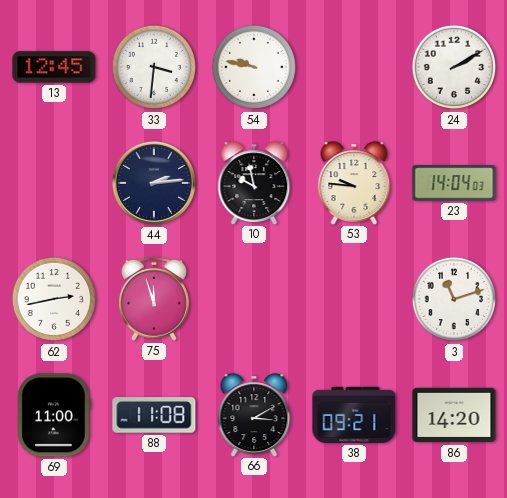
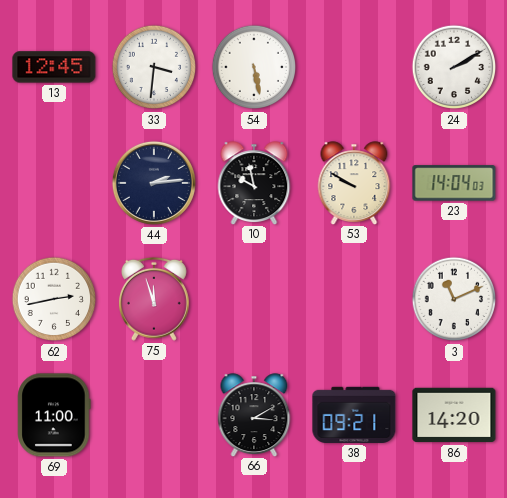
54: 9:47 -> 5:28
53: 9:46 -> 9:50
3: 11:12 -> 11:11
88: 11:08 -> none
